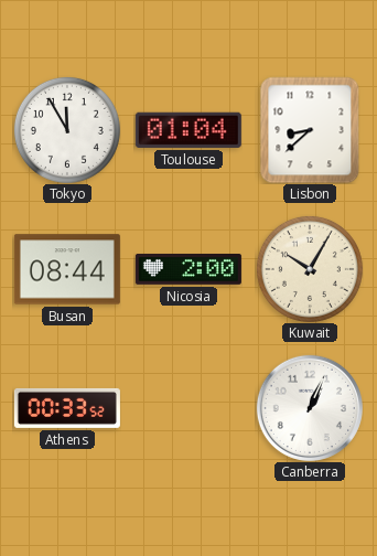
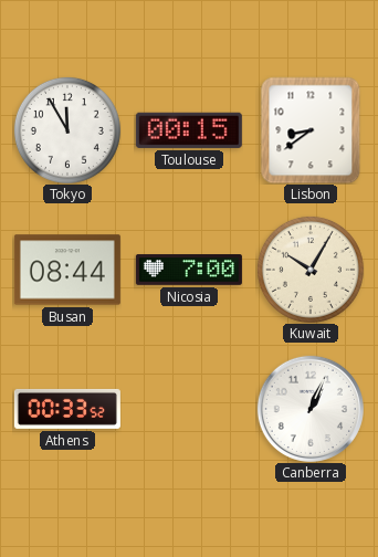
Toulouse: 01:04 -> 00:15
Lisbon: 8:38 -> 8:39
Nicosia: 2:00 -> 7:00
